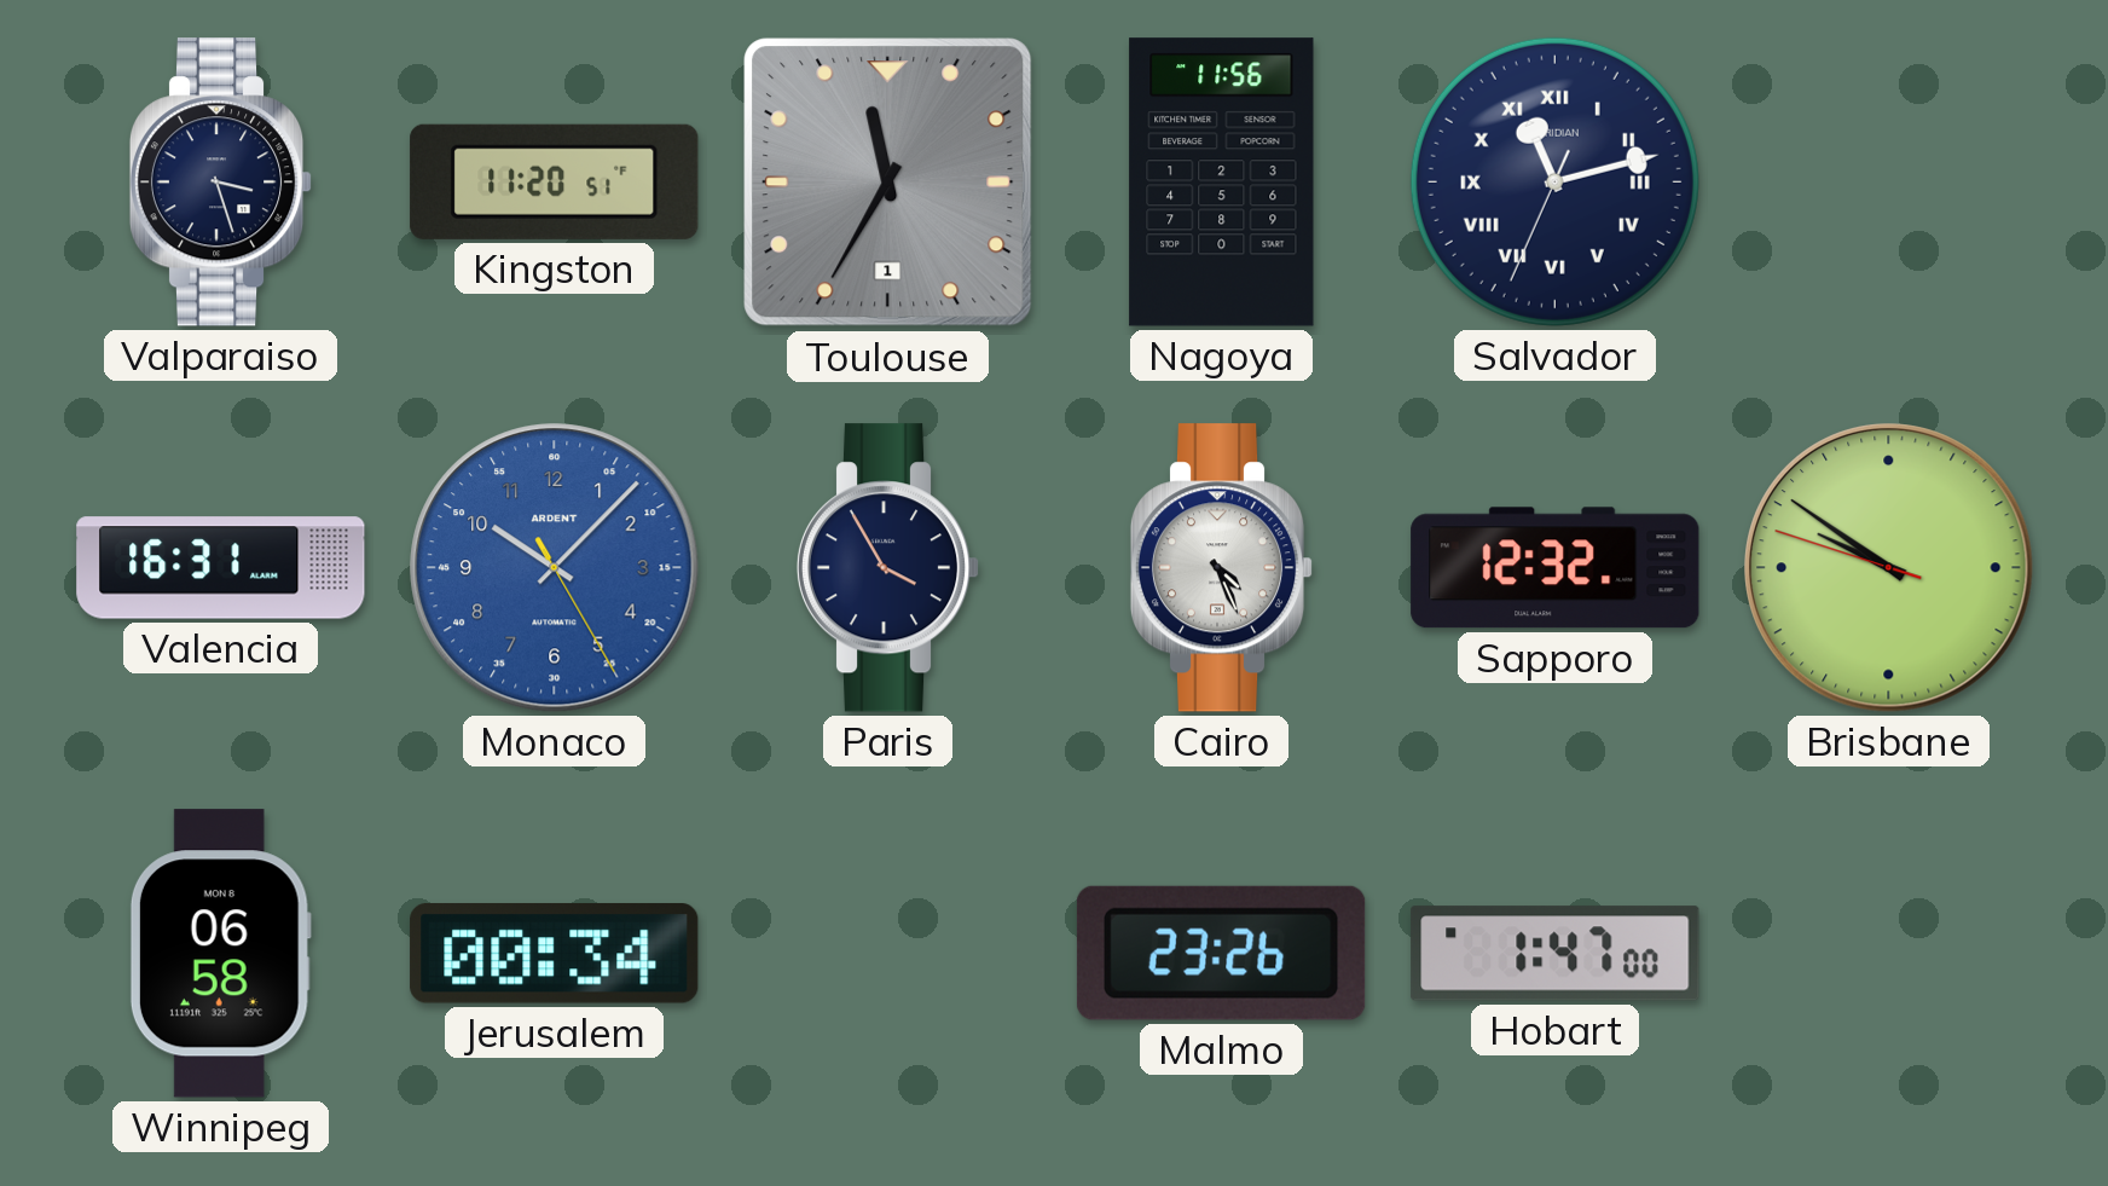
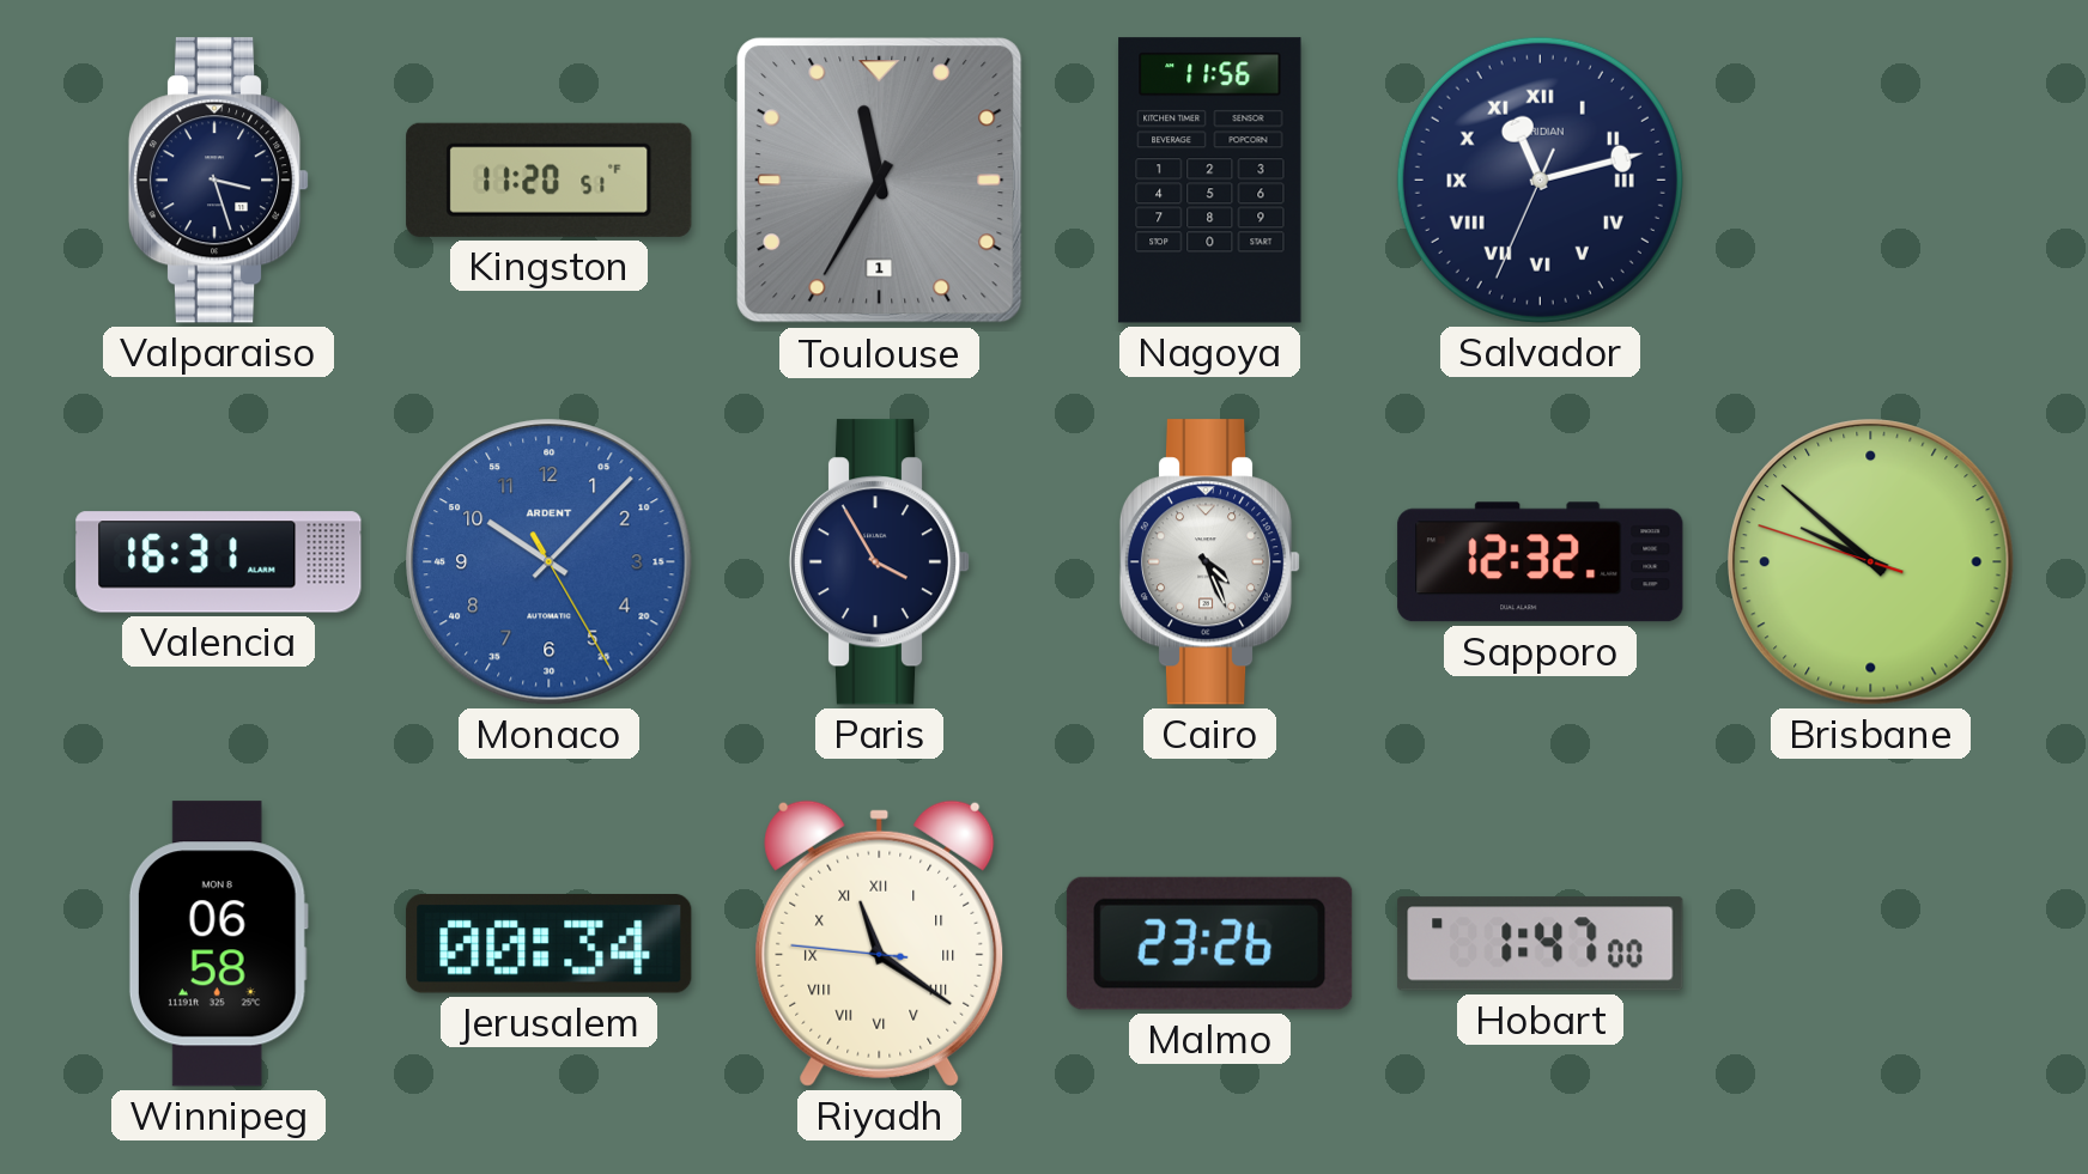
Brisbane: 9:50 -> 9:51
Riyadh: none -> 11:20
